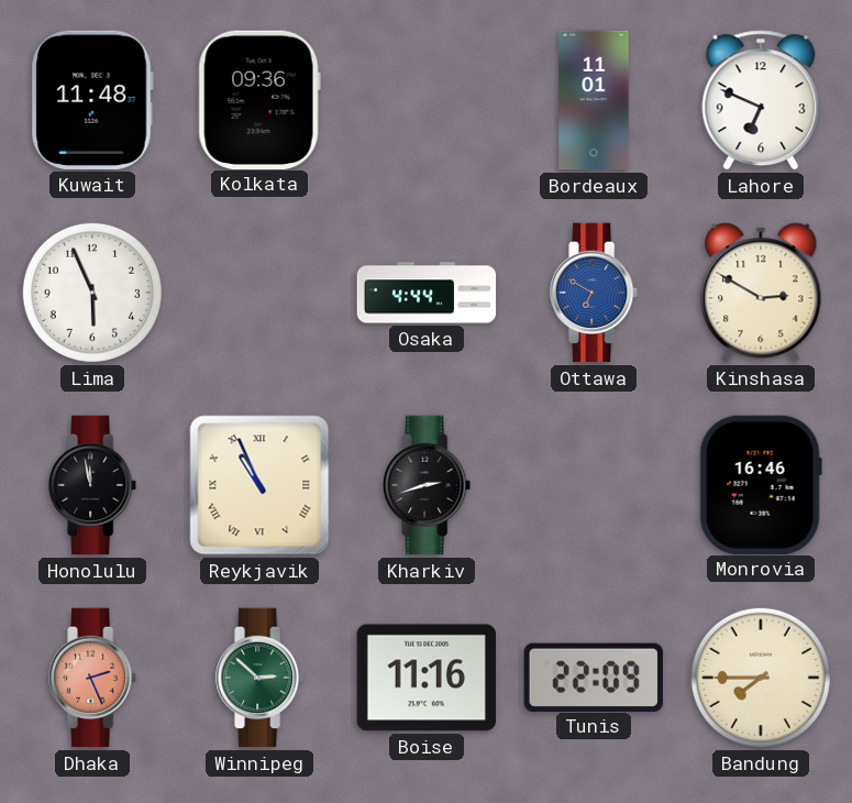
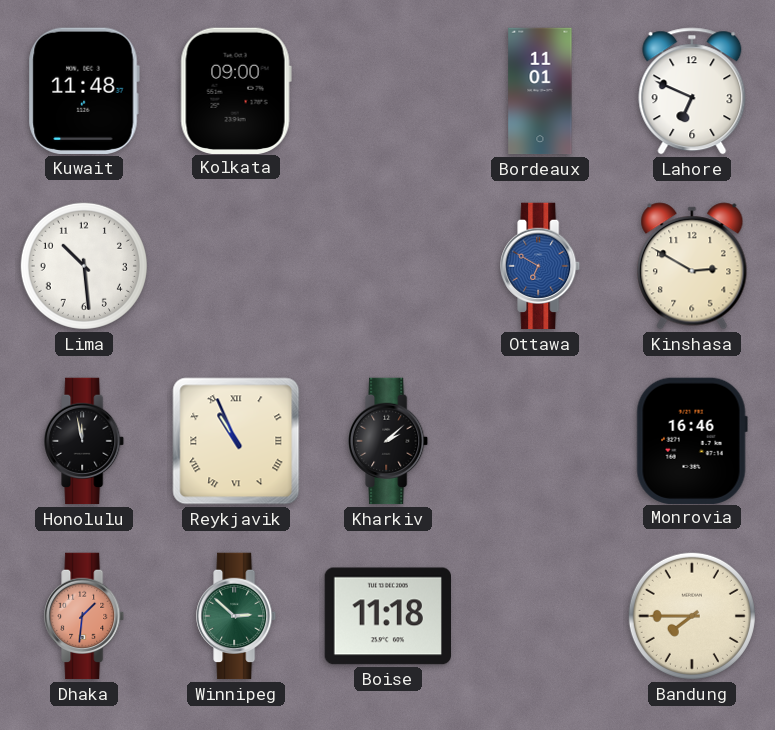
Kolkata: 09:36 -> 09:00
Lima: 5:56 -> 10:29
Osaka: 4:44 -> none
Kharkiv: 2:42 -> 2:08
Dhaka: 2:26 -> 1:31
Boise: 11:16 -> 11:18
Tunis: 22:09 -> none
